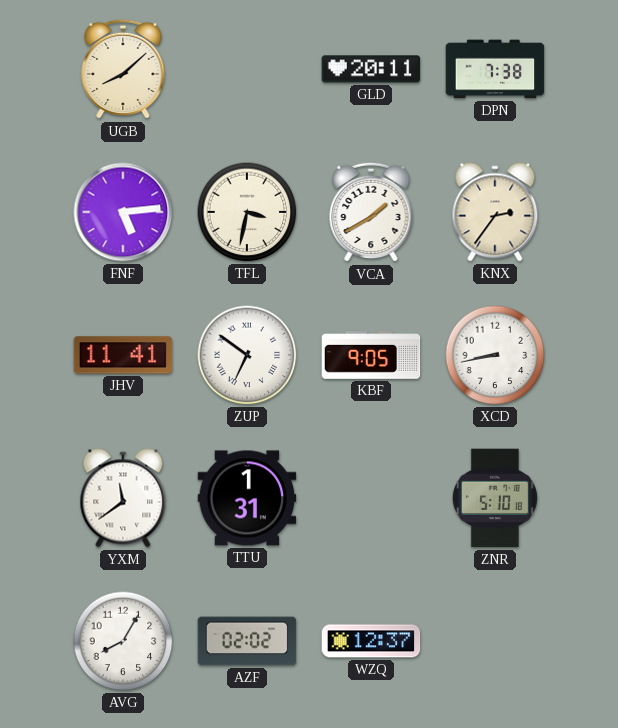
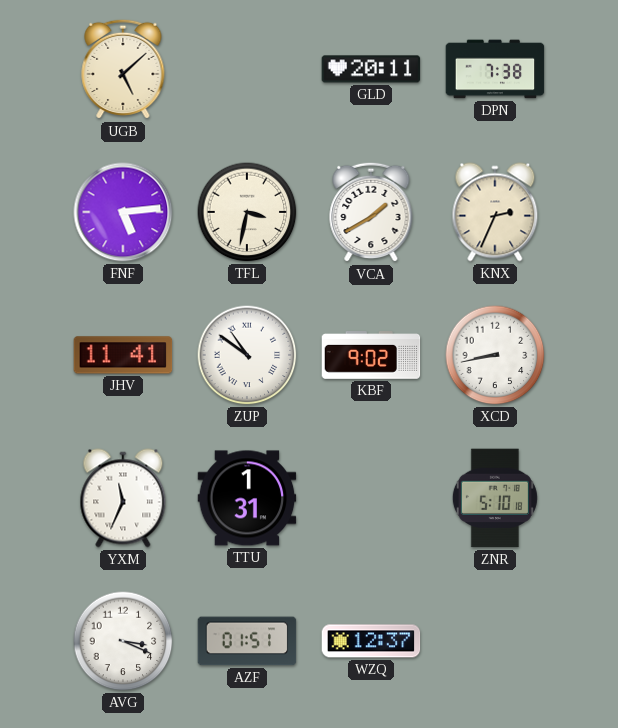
UGB: 8:08 -> 5:08
KNX: 2:36 -> 2:34
ZUP: 6:51 -> 10:51
KBF: 9:05 -> 9:02
YXM: 11:39 -> 11:34
AVG: 8:05 -> 3:19
AZF: 02:02 -> 01:51
